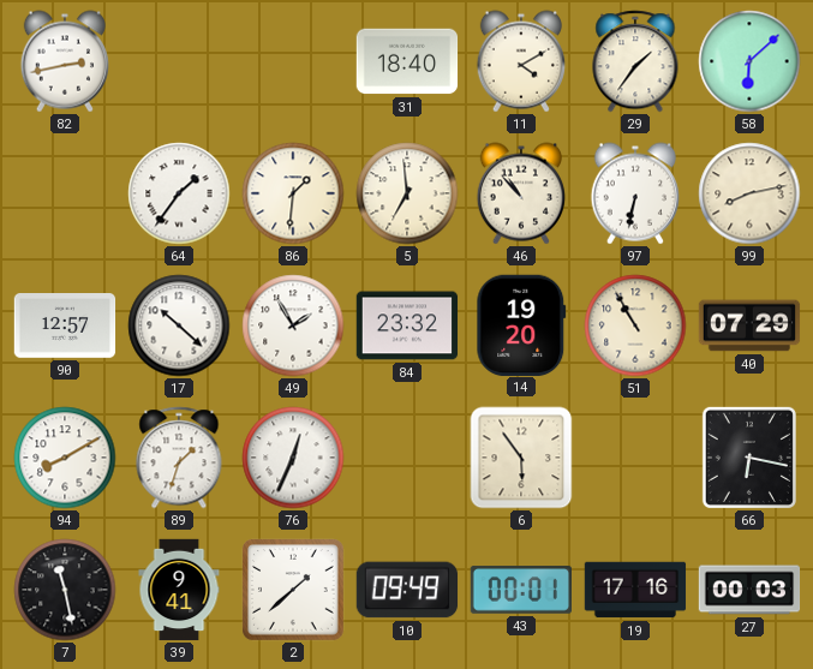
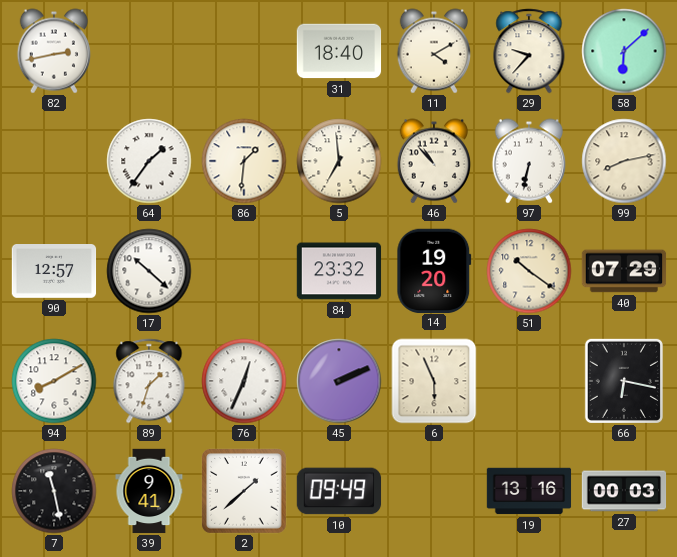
29: 1:36 -> 9:37
49: 1:55 -> none
51: 10:55 -> 10:21
45: none -> 2:11
6: 5:54 -> 5:56
43: 00:01 -> none
19: 17:16 -> 13:16
